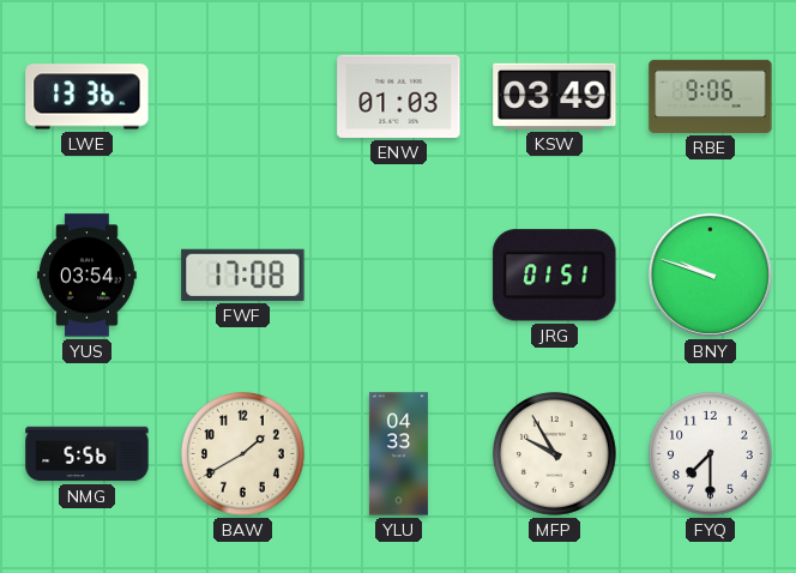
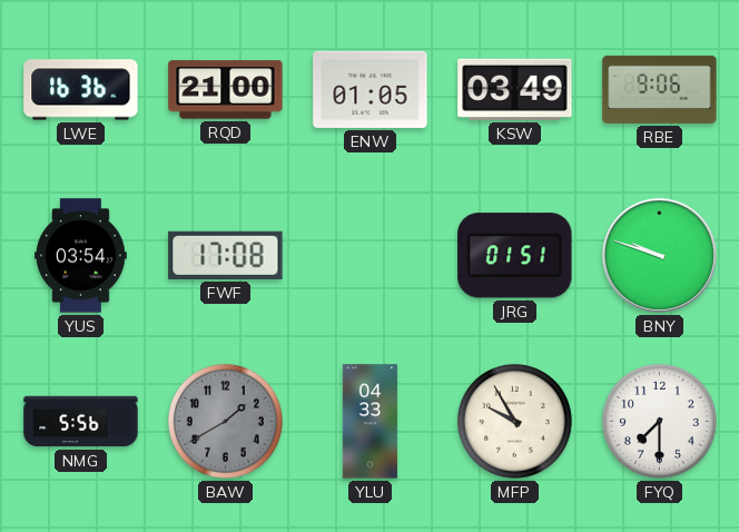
LWE: 13:36 -> 16:36
RQD: none -> 21:00
ENW: 01:03 -> 01:05
BAW dial: cream -> grey
